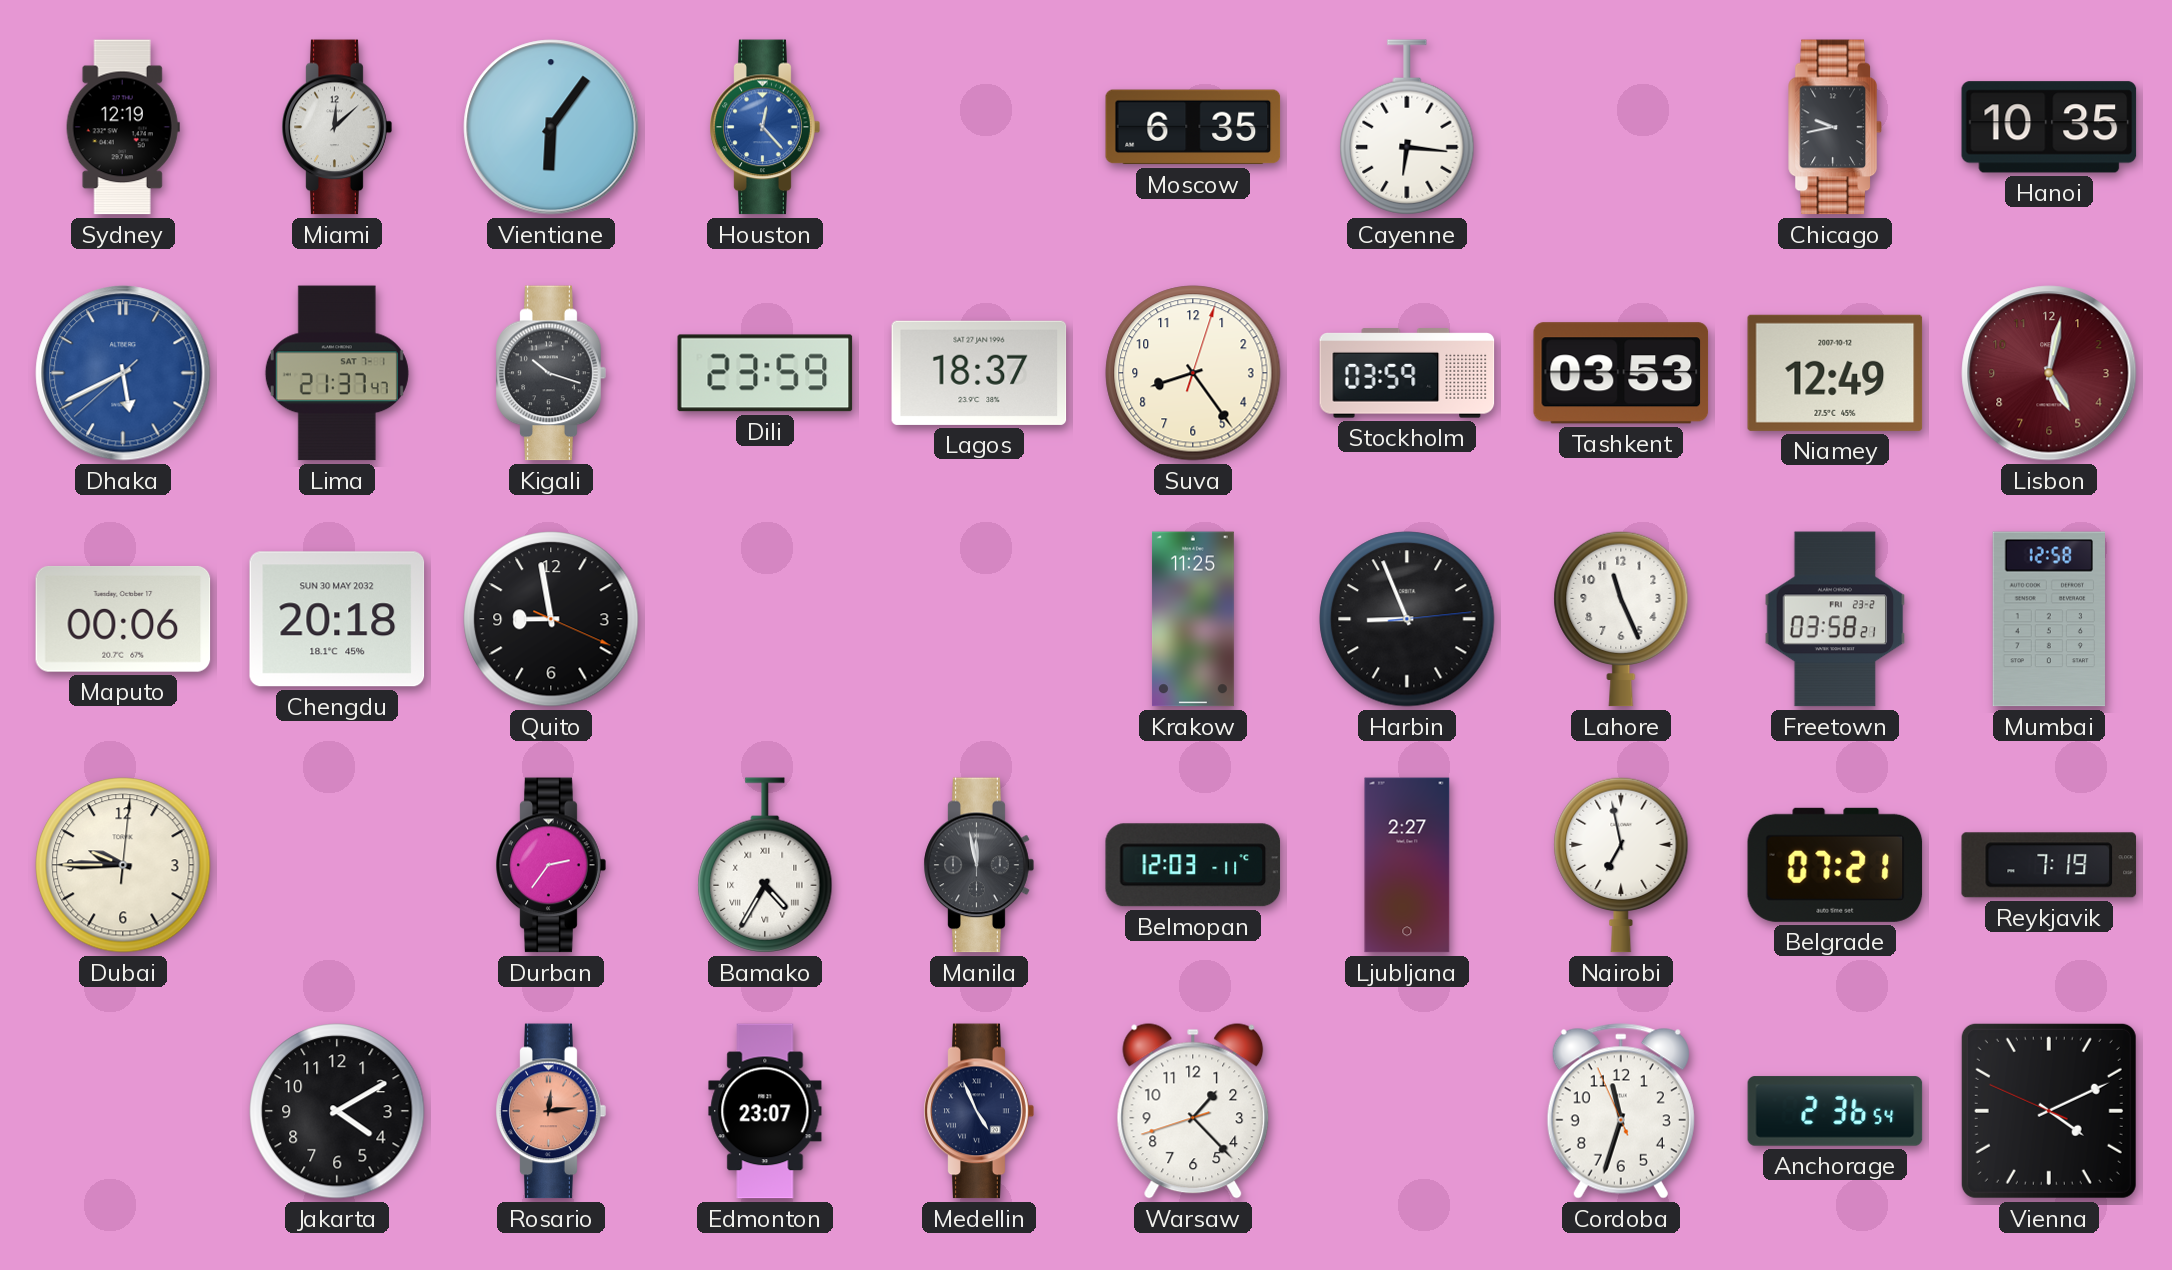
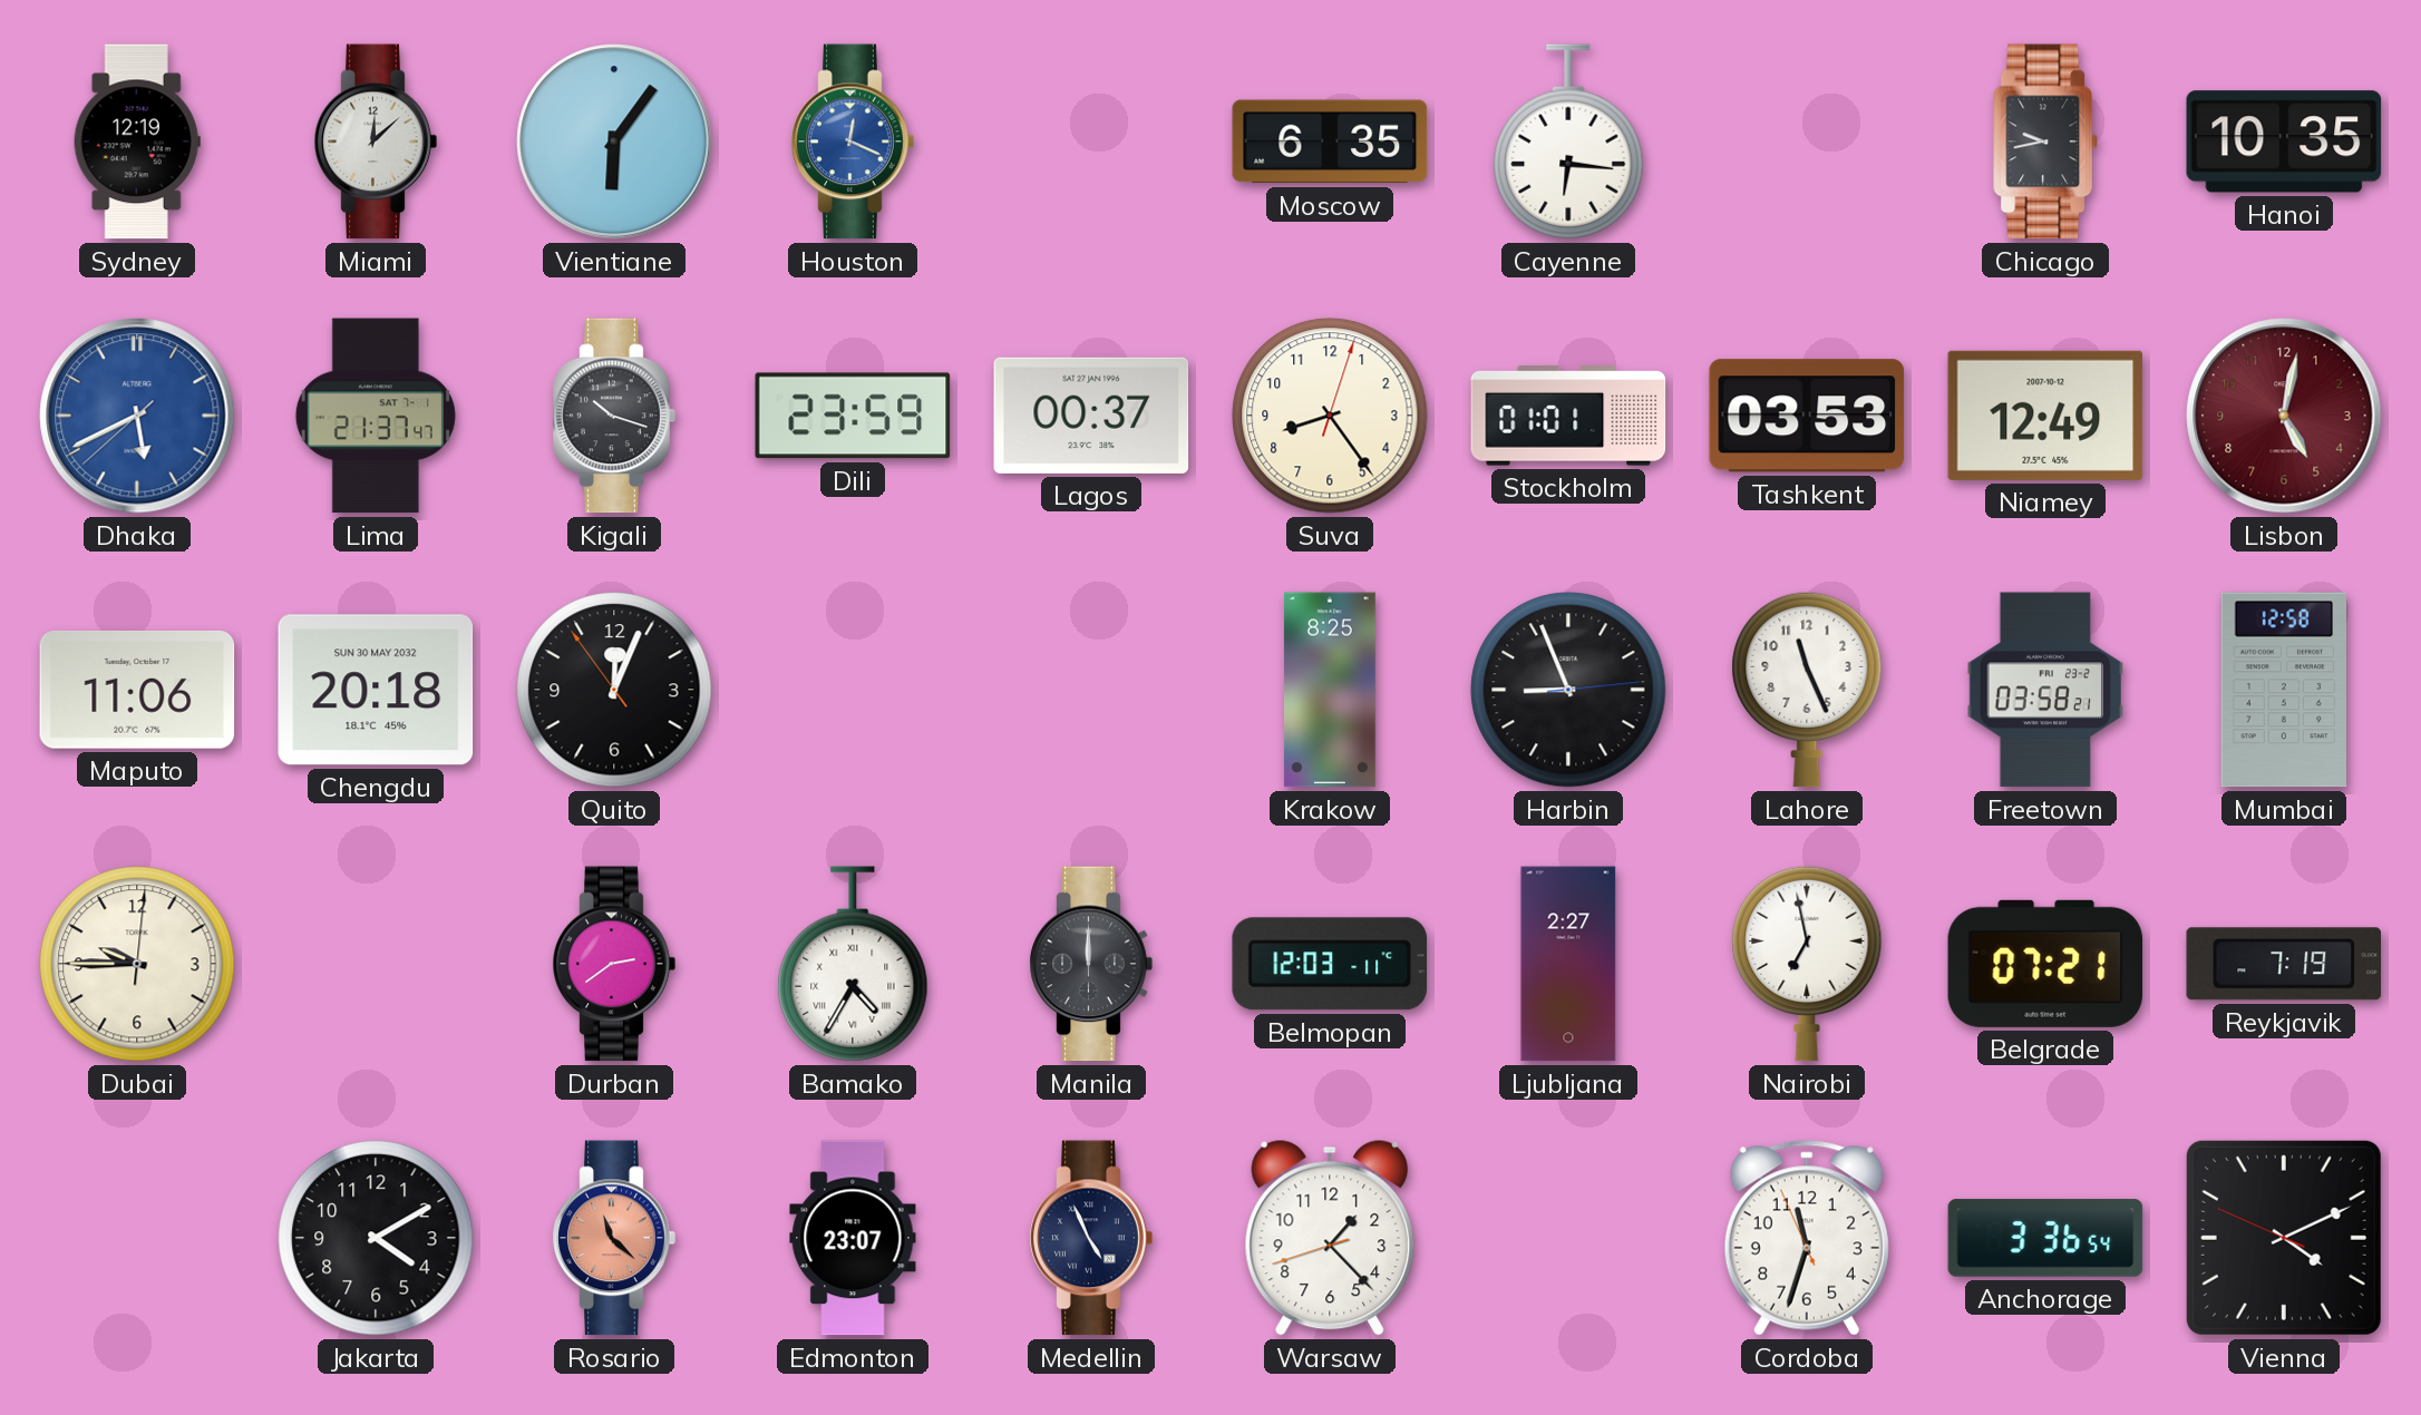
Houston: 12:23 -> 12:19
Lagos: 18:37 -> 00:37
Stockholm: 03:59 -> 01:01
Maputo: 00:06 -> 11:06
Quito: 8:58 -> 12:03
Krakow: 11:25 -> 8:25
Durban: 2:36 -> 2:39
Manila: 11:58 -> 12:00
Rosario: 12:14 -> 11:22
Anchorage: 2:36 -> 3:36
